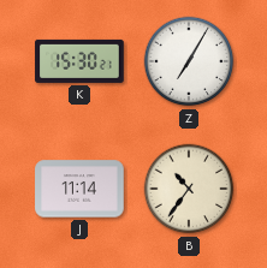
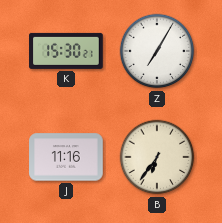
J: 11:14 -> 11:16
B: 10:36 -> 6:36
